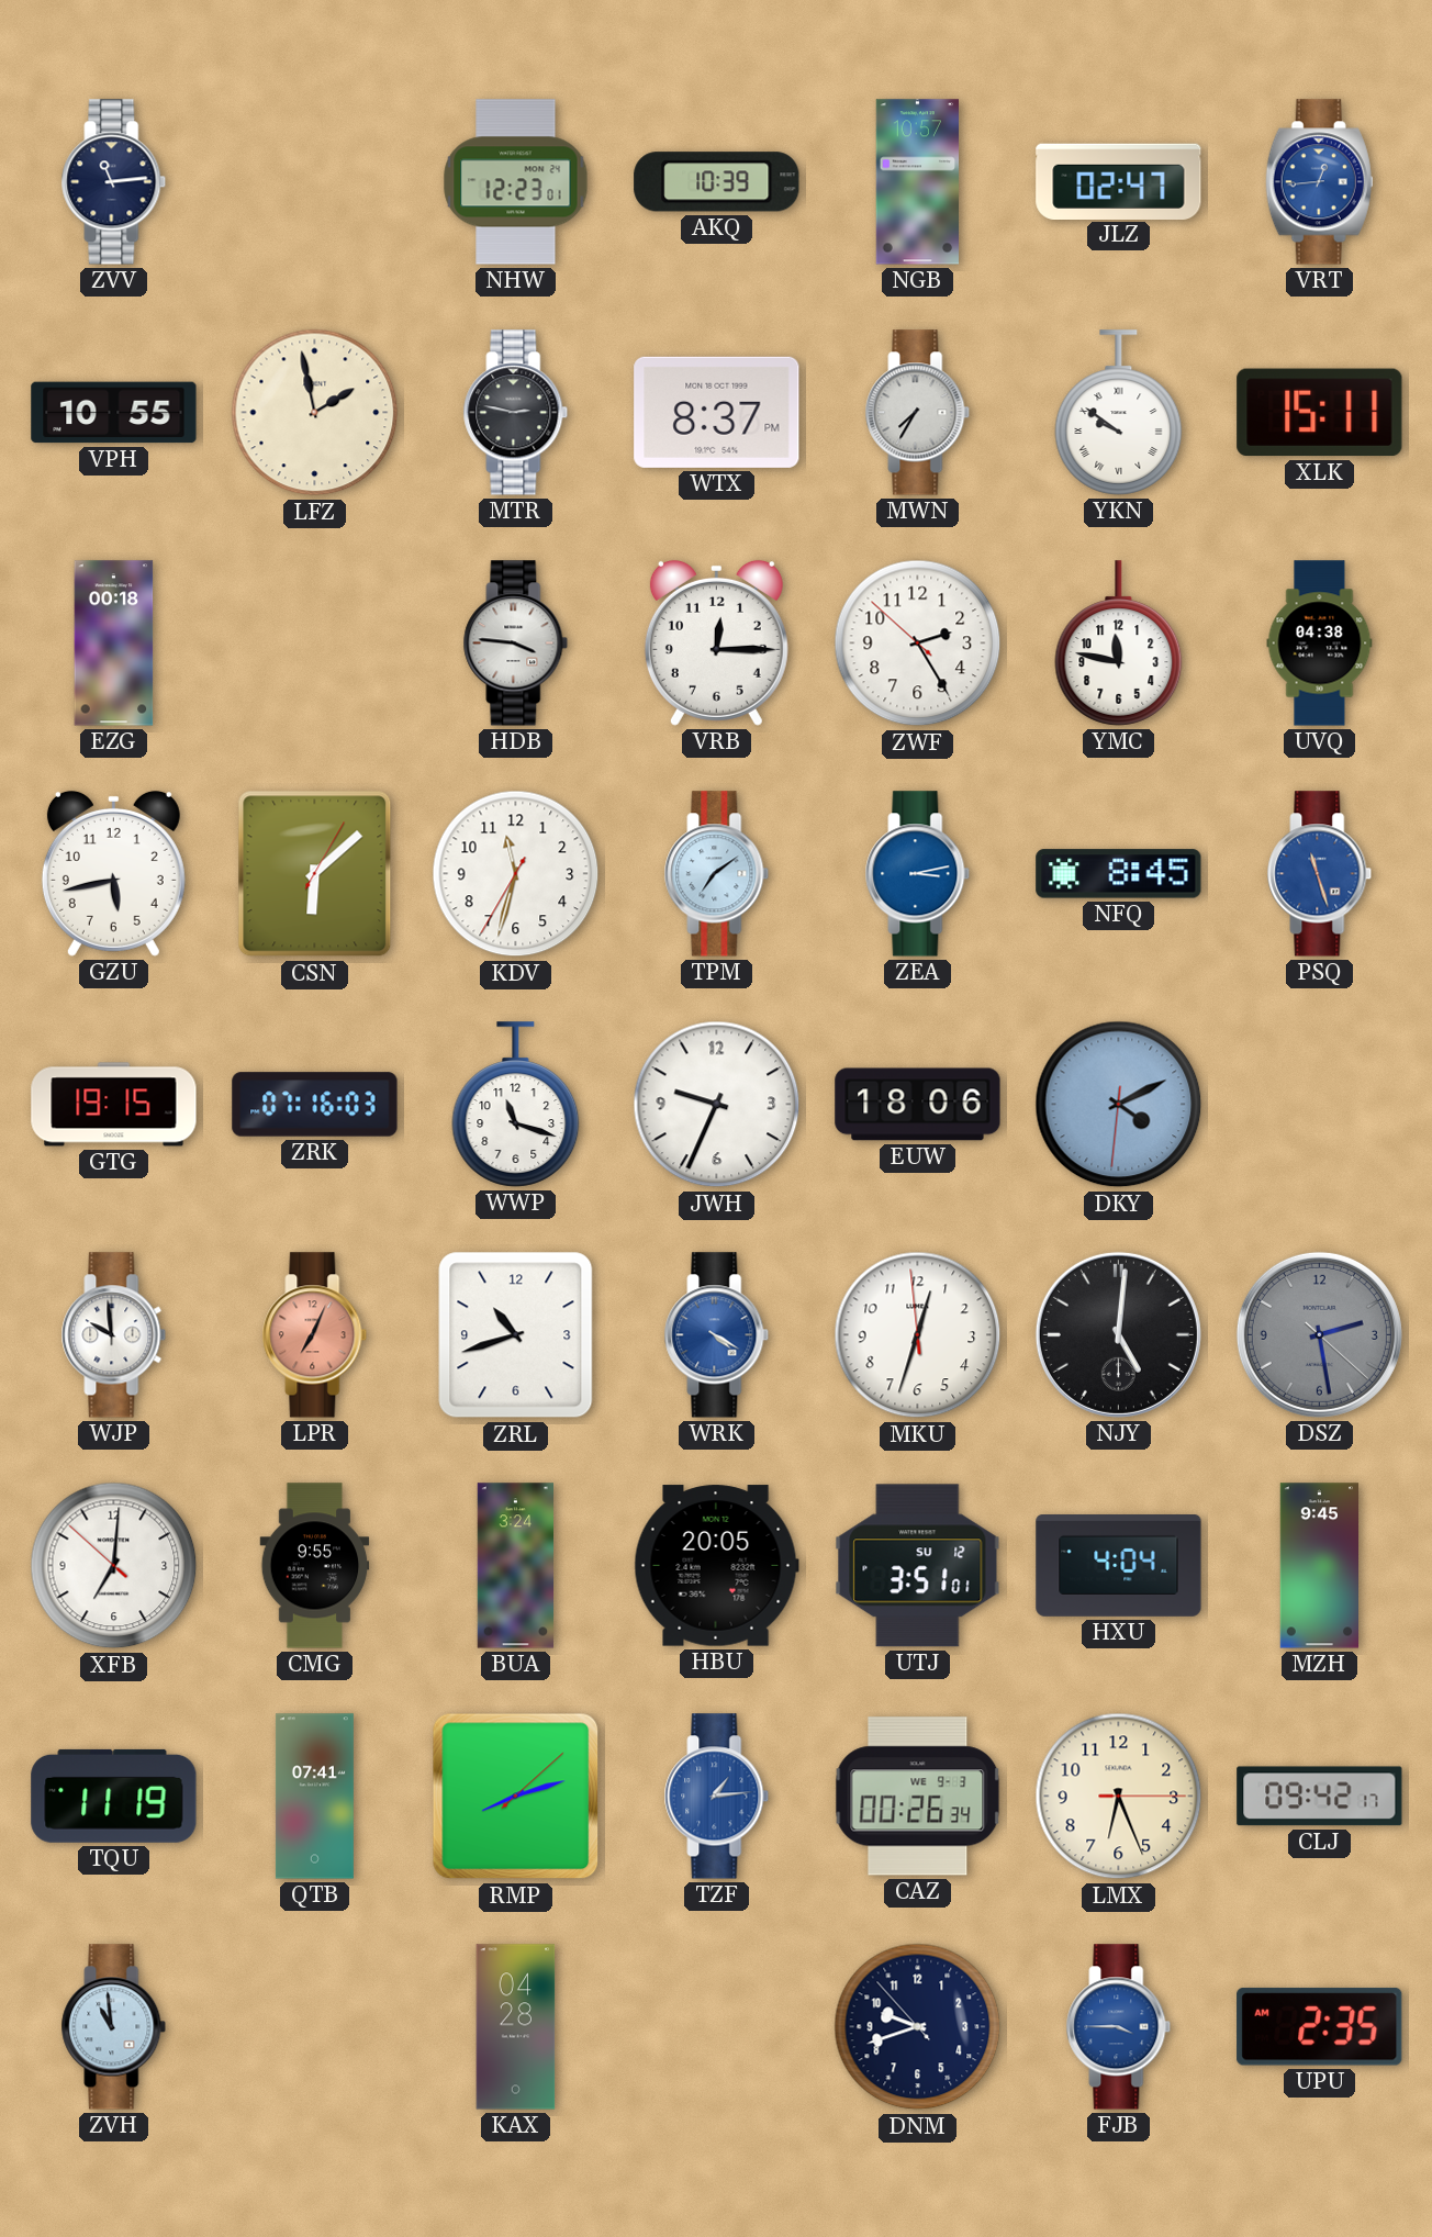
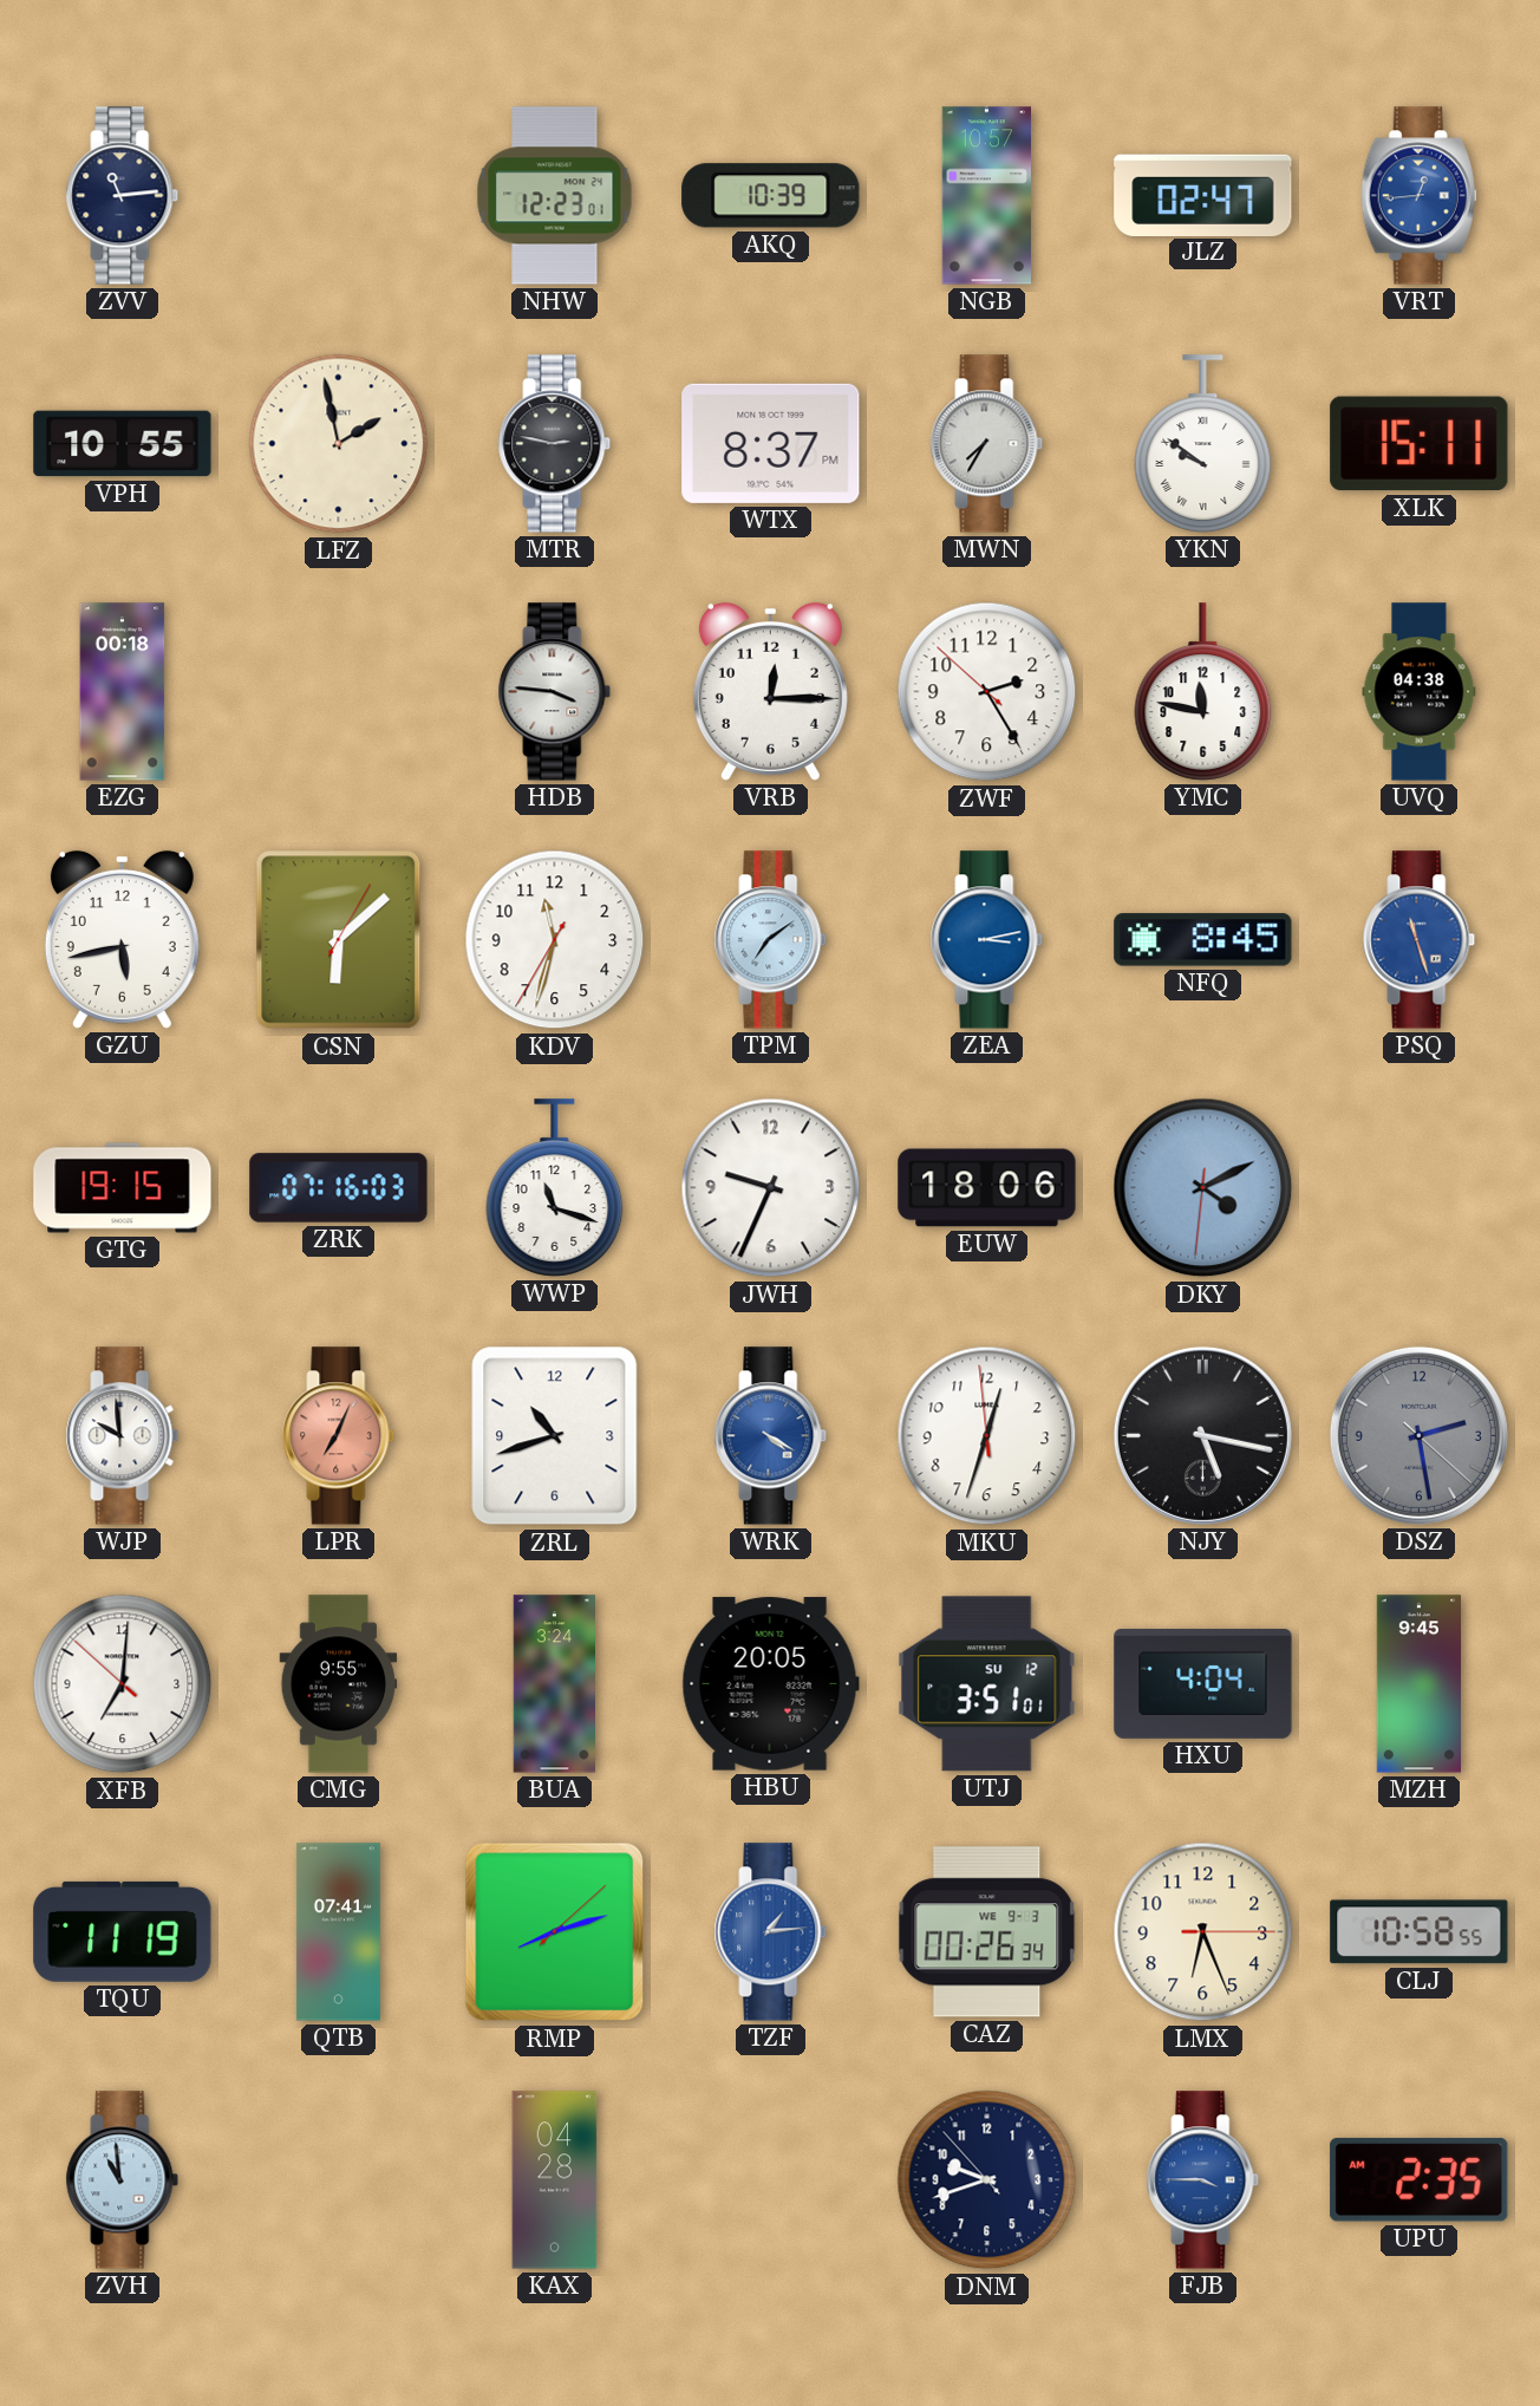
NJY: 5:01 -> 5:17
CLJ: 09:42 -> 10:58
